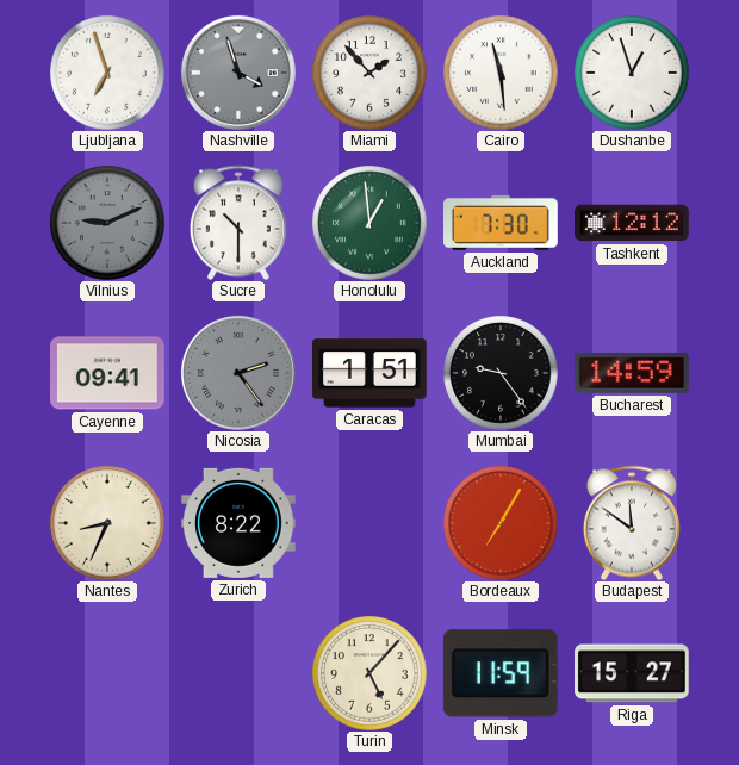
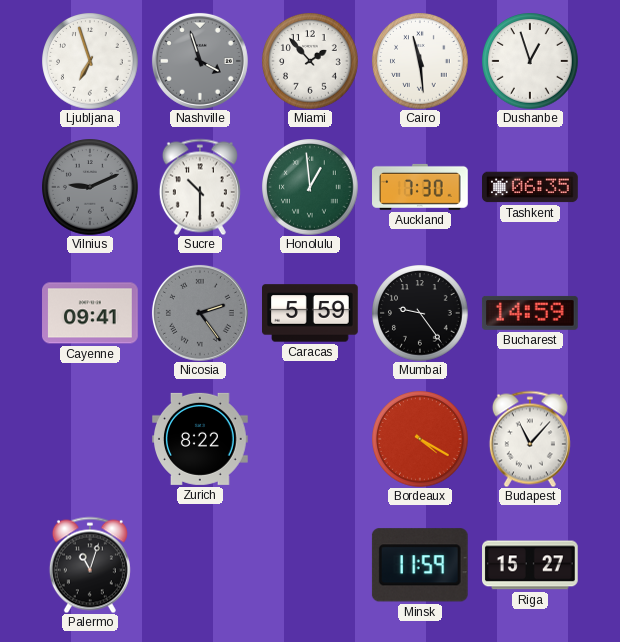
Tashkent: 12:12 -> 06:35
Caracas: 1:51 -> 5:59
Nantes: 8:34 -> none
Bordeaux: 7:05 -> 4:20
Budapest: 11:51 -> 11:07
Palermo: none -> 11:03
Turin: 5:07 -> none
